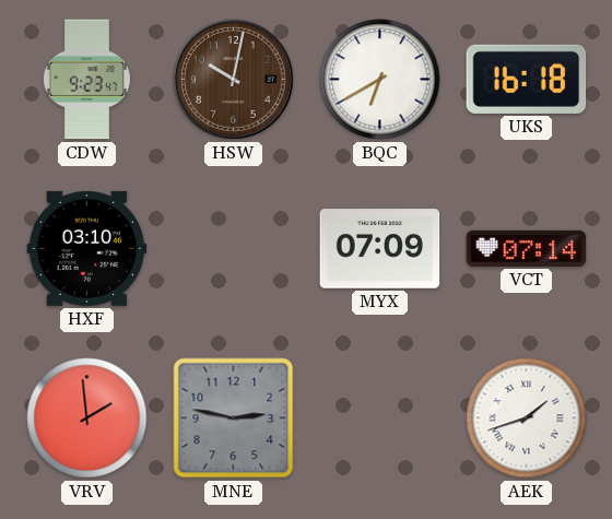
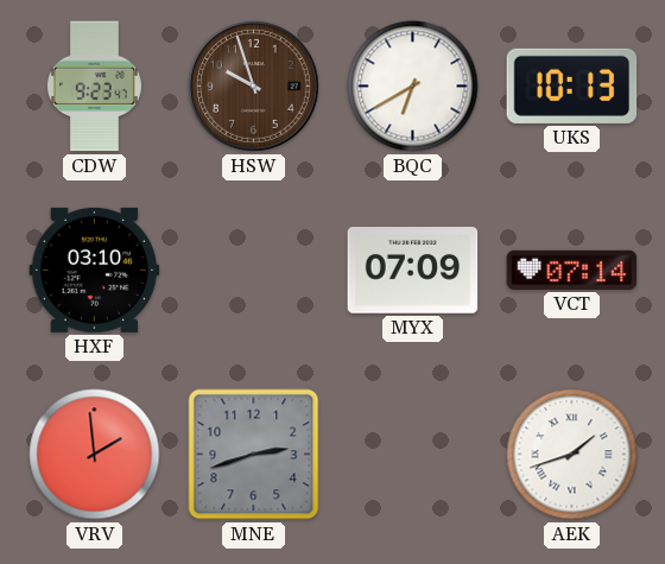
HSW: 10:02 -> 9:57
UKS: 16:18 -> 10:13
MNE: 2:47 -> 2:42
